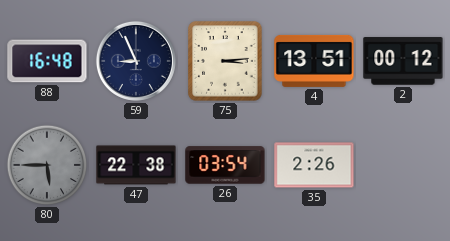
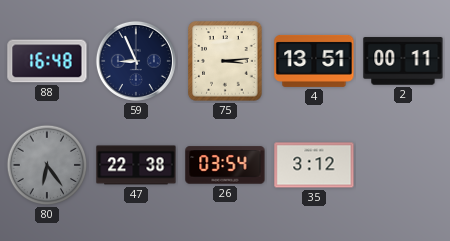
2: 00:12 -> 00:11
80: 5:45 -> 6:24
35: 2:26 -> 3:12
